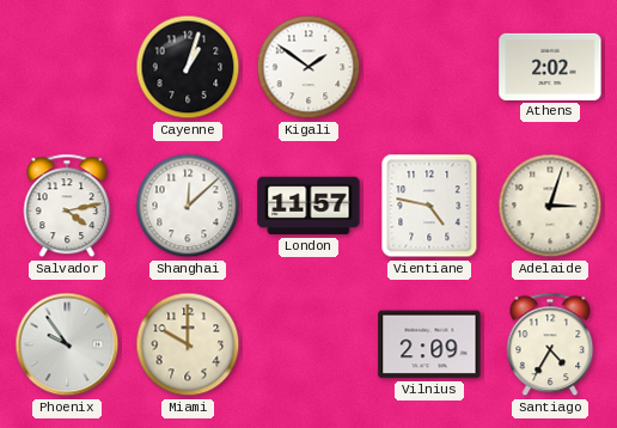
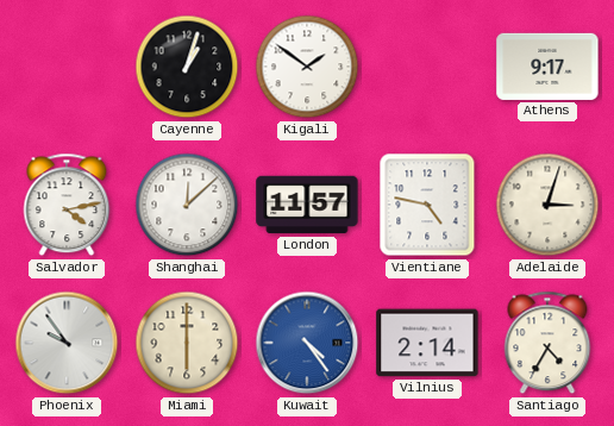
Athens: 2:02 -> 9:17
Miami: 10:00 -> 6:00
Kuwait: none -> 4:24
Vilnius: 2:09 -> 2:14
